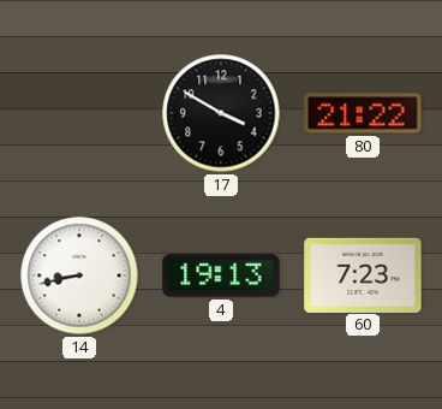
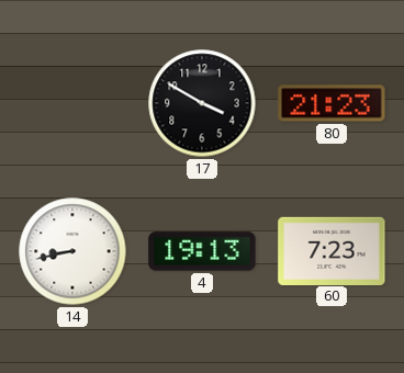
80: 21:22 -> 21:23
